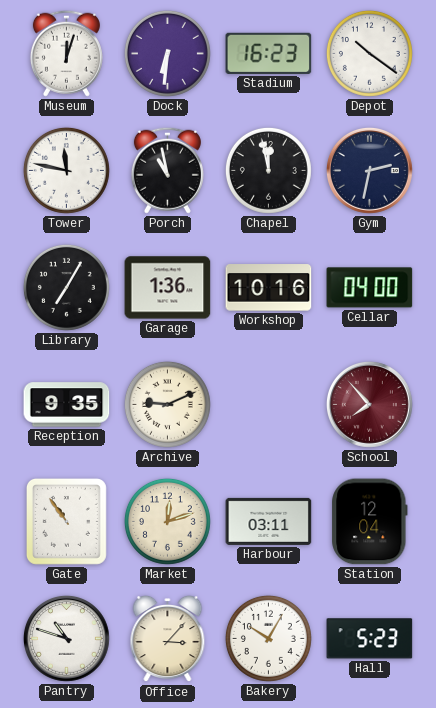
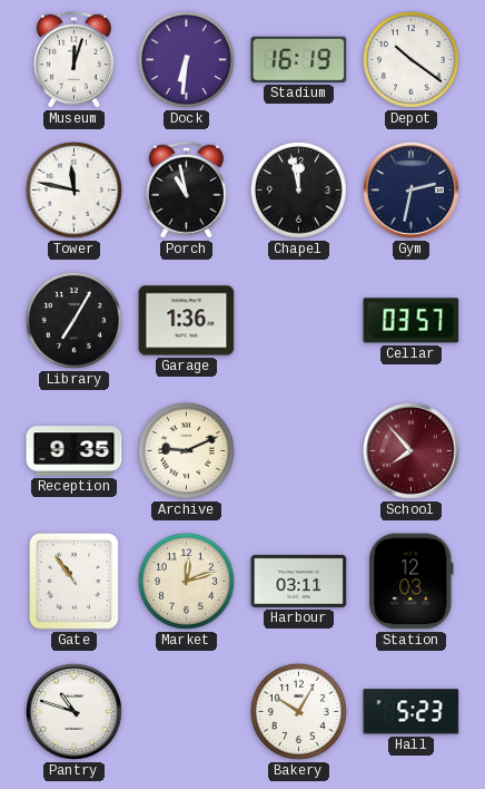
Stadium: 16:23 -> 16:19
Workshop: 10:16 -> none
Cellar: 04:00 -> 03:57
Station: 12:04 -> 12:03
Office: 3:07 -> none
